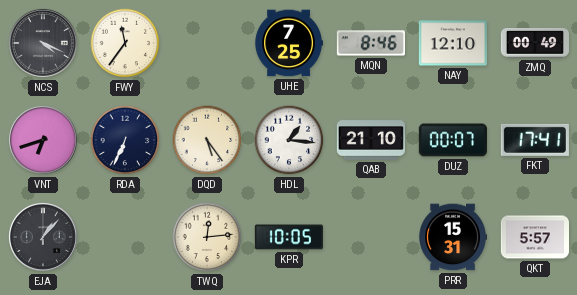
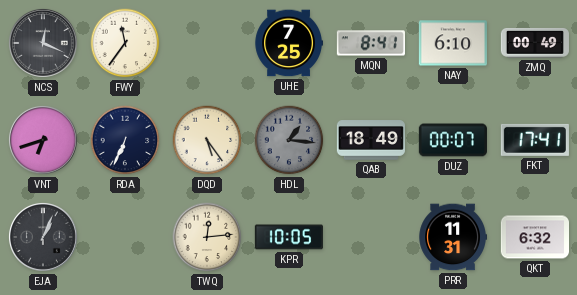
NCS: 4:19 -> 12:19
MQN: 8:46 -> 8:41
NAY: 12:10 -> 6:10
HDL dial: white -> grey
QAB: 21:10 -> 18:49
EJA: 1:07 -> 1:04
PRR: 15:31 -> 11:31
QKT: 5:57 -> 6:32
